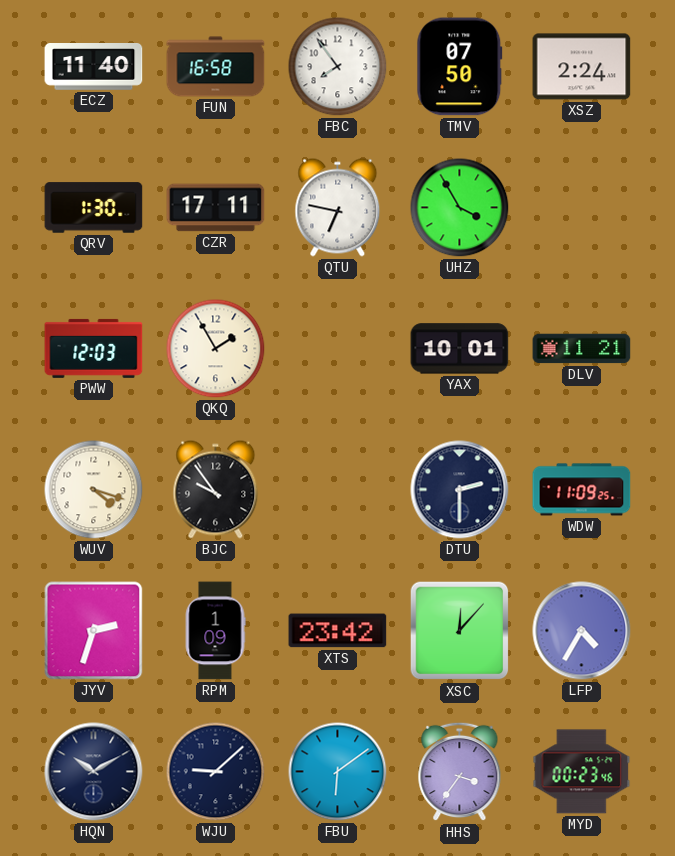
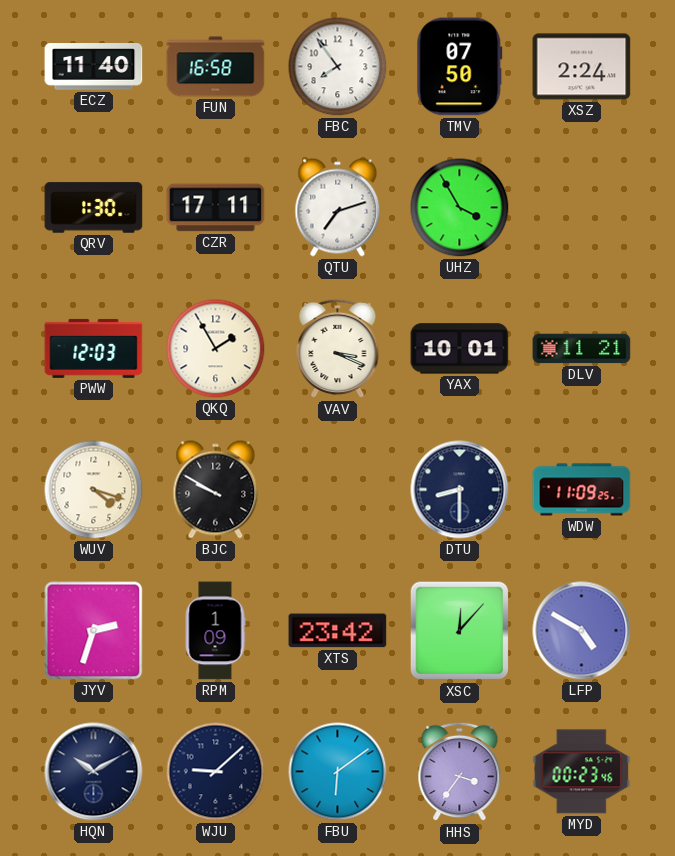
QTU: 6:47 -> 7:12
VAV: none -> 3:19
BJC: 9:54 -> 9:50
DTU: 2:30 -> 8:30
LFP: 4:35 -> 4:50
